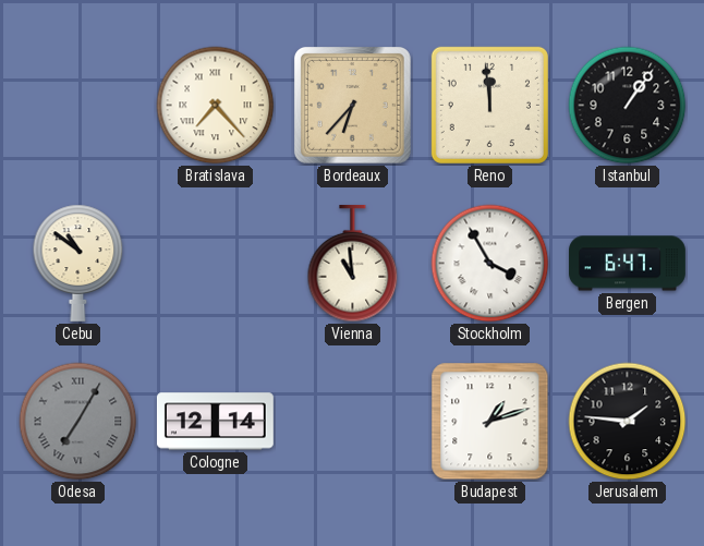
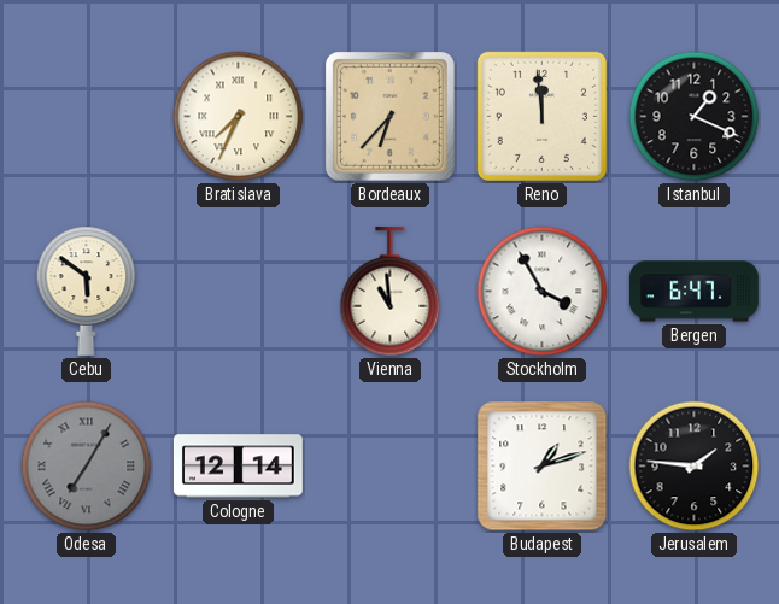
Bratislava: 7:23 -> 7:34
Istanbul: 1:06 -> 1:19
Cebu: 10:51 -> 5:51
